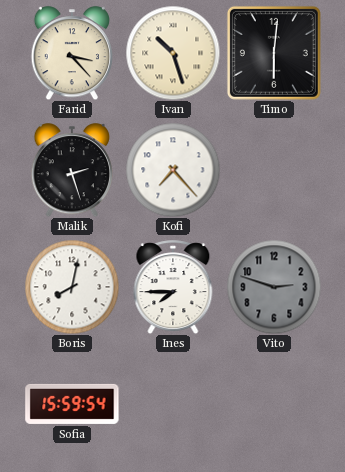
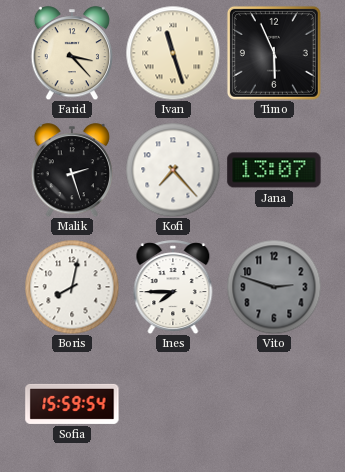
Ivan: 10:27 -> 11:27
Timo: 6:01 -> 5:56
Jana: none -> 13:07
